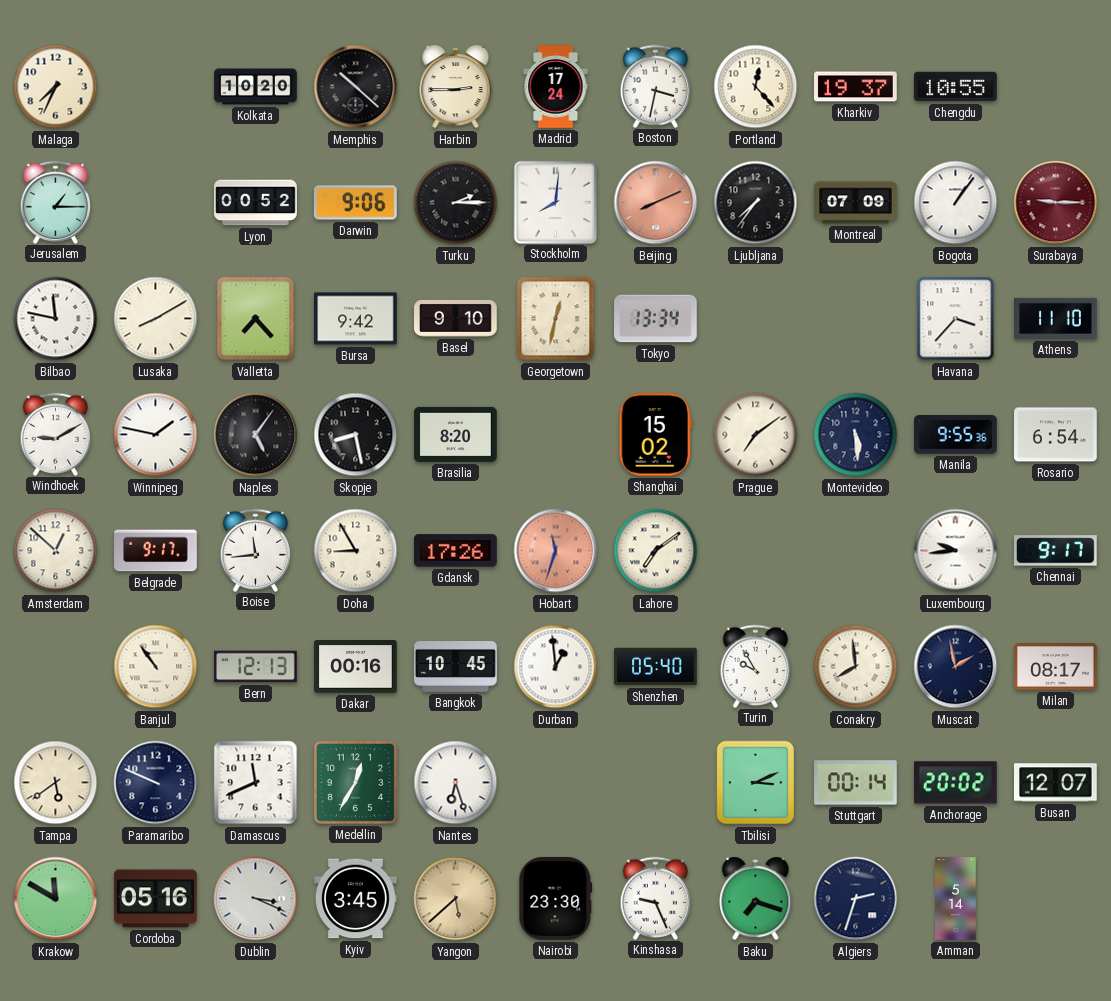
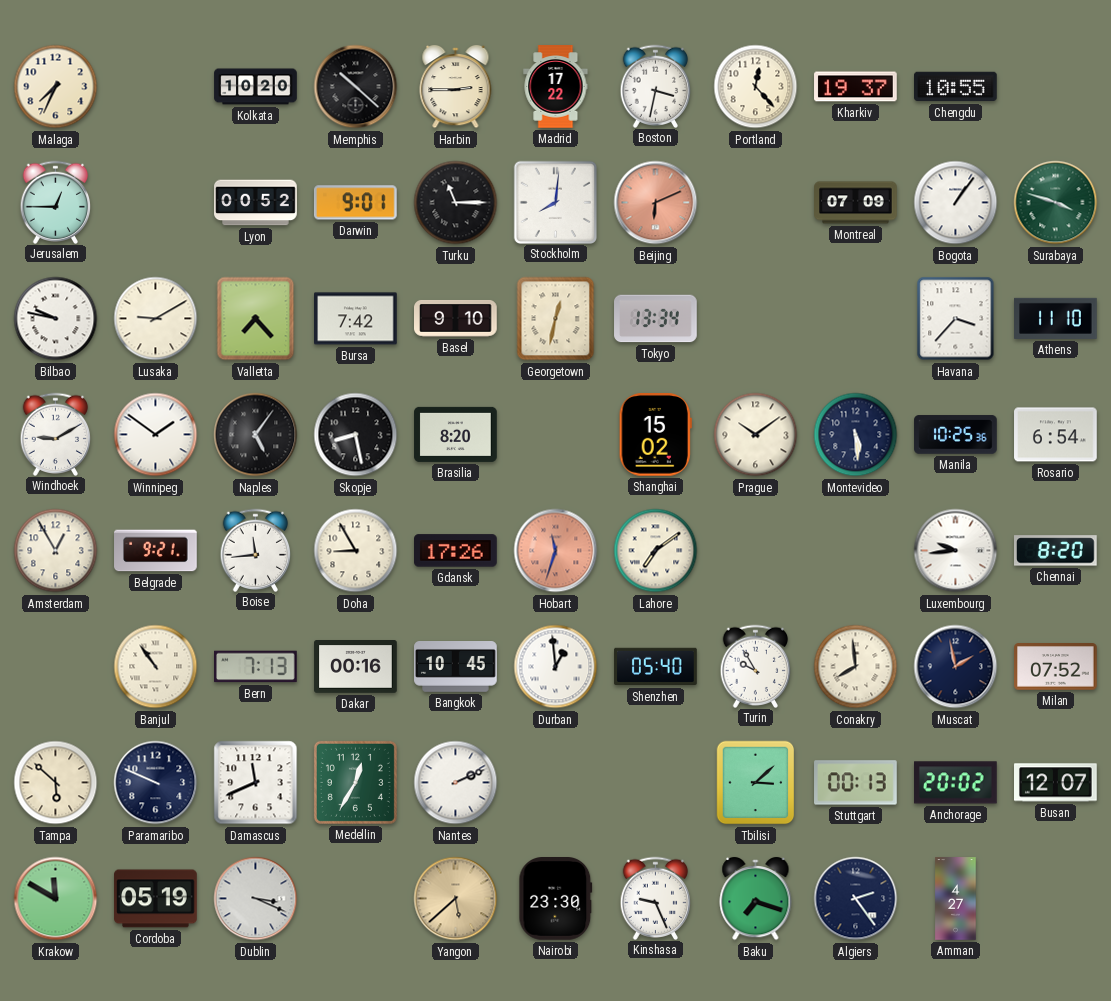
Madrid: 17:24 -> 17:22
Jerusalem: 1:15 -> 12:45
Darwin: 9:06 -> 9:01
Turku: 2:15 -> 11:15
Beijing: 8:11 -> 6:11
Ljubljana: 7:36 -> none
Surabaya: 9:15 -> 3:48
Surabaya dial: burgundy -> green
Bilbao: 11:47 -> 9:47
Lusaka: 8:10 -> 9:10
Bursa: 9:42 -> 7:42
Winnipeg: 1:47 -> 1:51
Prague: 7:09 -> 10:09
Manila: 9:55 -> 10:25
Amsterdam: 12:52 -> 12:55
Belgrade: 9:17 -> 9:21
Chennai: 9:17 -> 8:20
Bern: 12:13 -> 7:13
Milan: 08:17 -> 07:52
Tampa: 5:39 -> 5:52
Nantes: 6:27 -> 2:11
Tbilisi: 3:11 -> 3:08
Stuttgart: 00:14 -> 00:13
Cordoba: 05:16 -> 05:19
Kyiv: 3:45 -> none
Algiers: 2:33 -> 2:24
Amman: 5:14 -> 4:27
